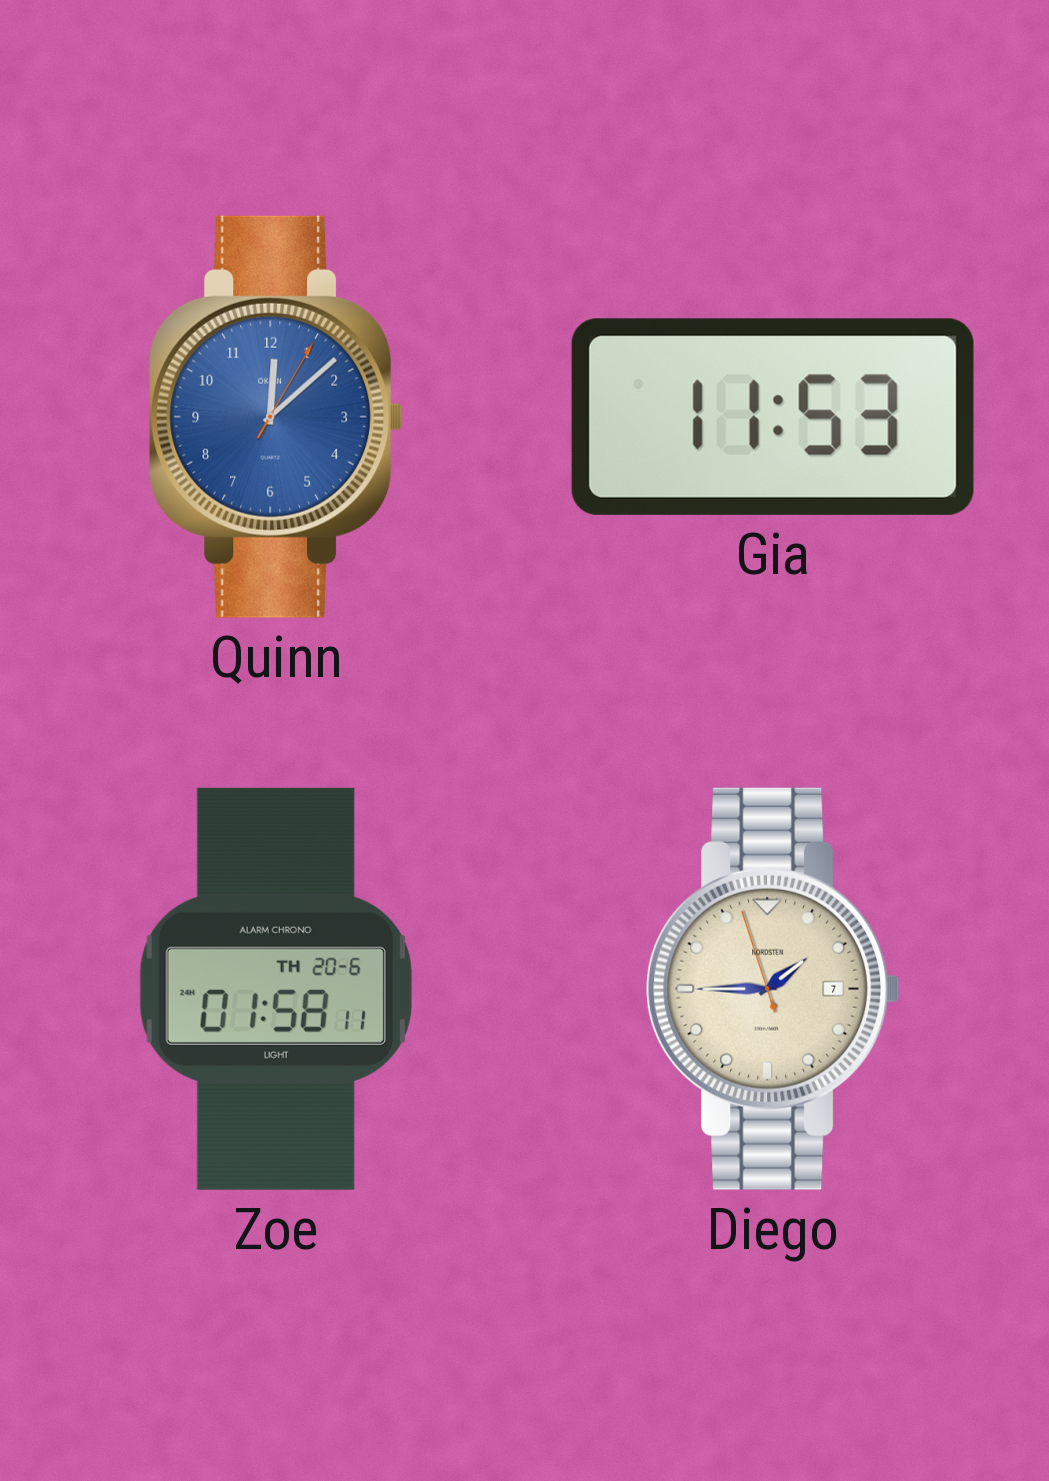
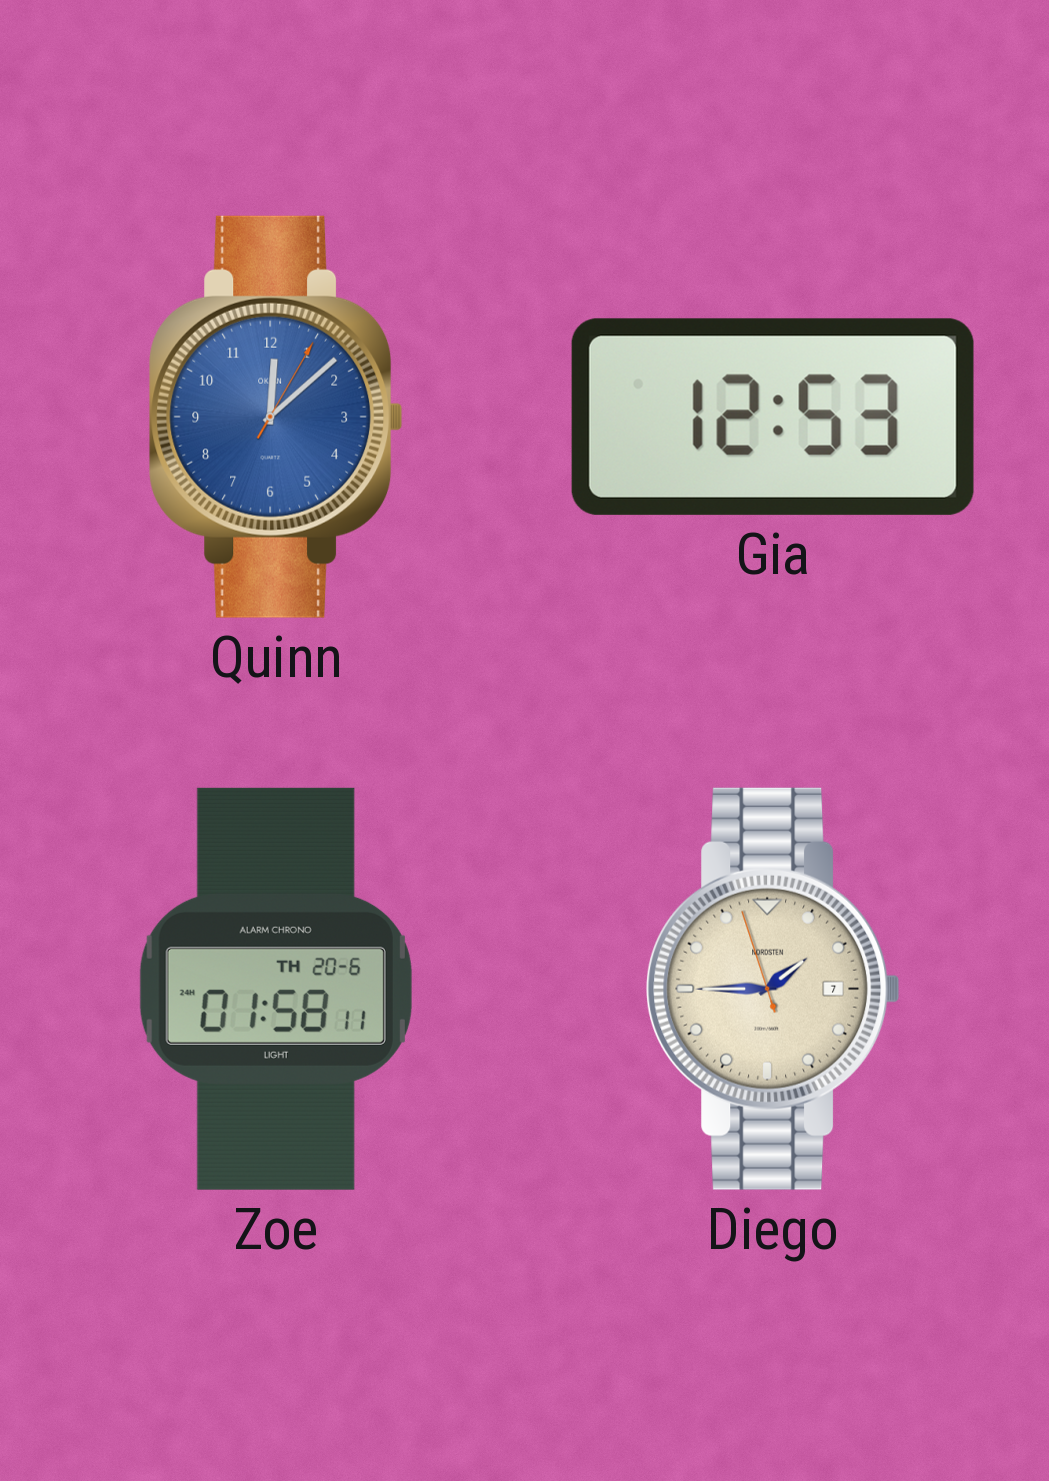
Gia: 11:53 -> 12:53
